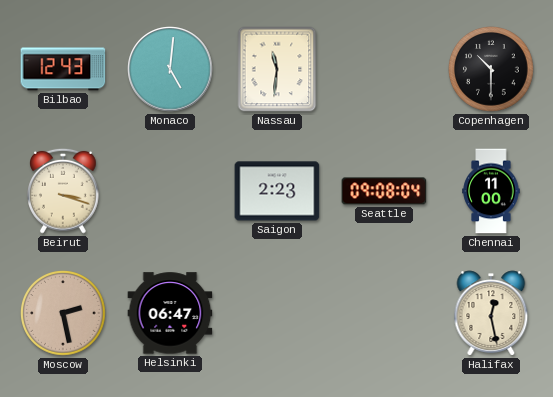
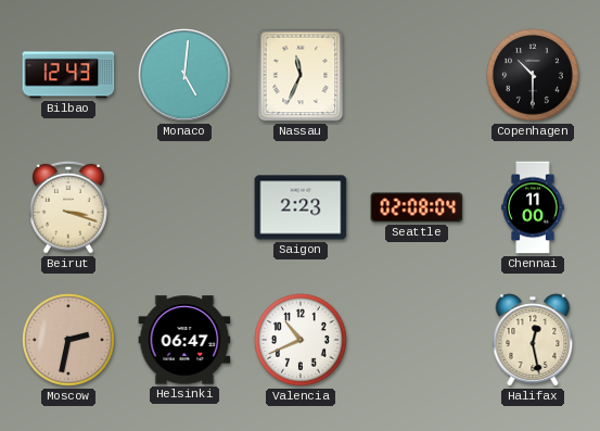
Nassau: 11:31 -> 11:34
Seattle: 09:08 -> 02:08
Moscow: 2:28 -> 2:32
Valencia: none -> 10:41
